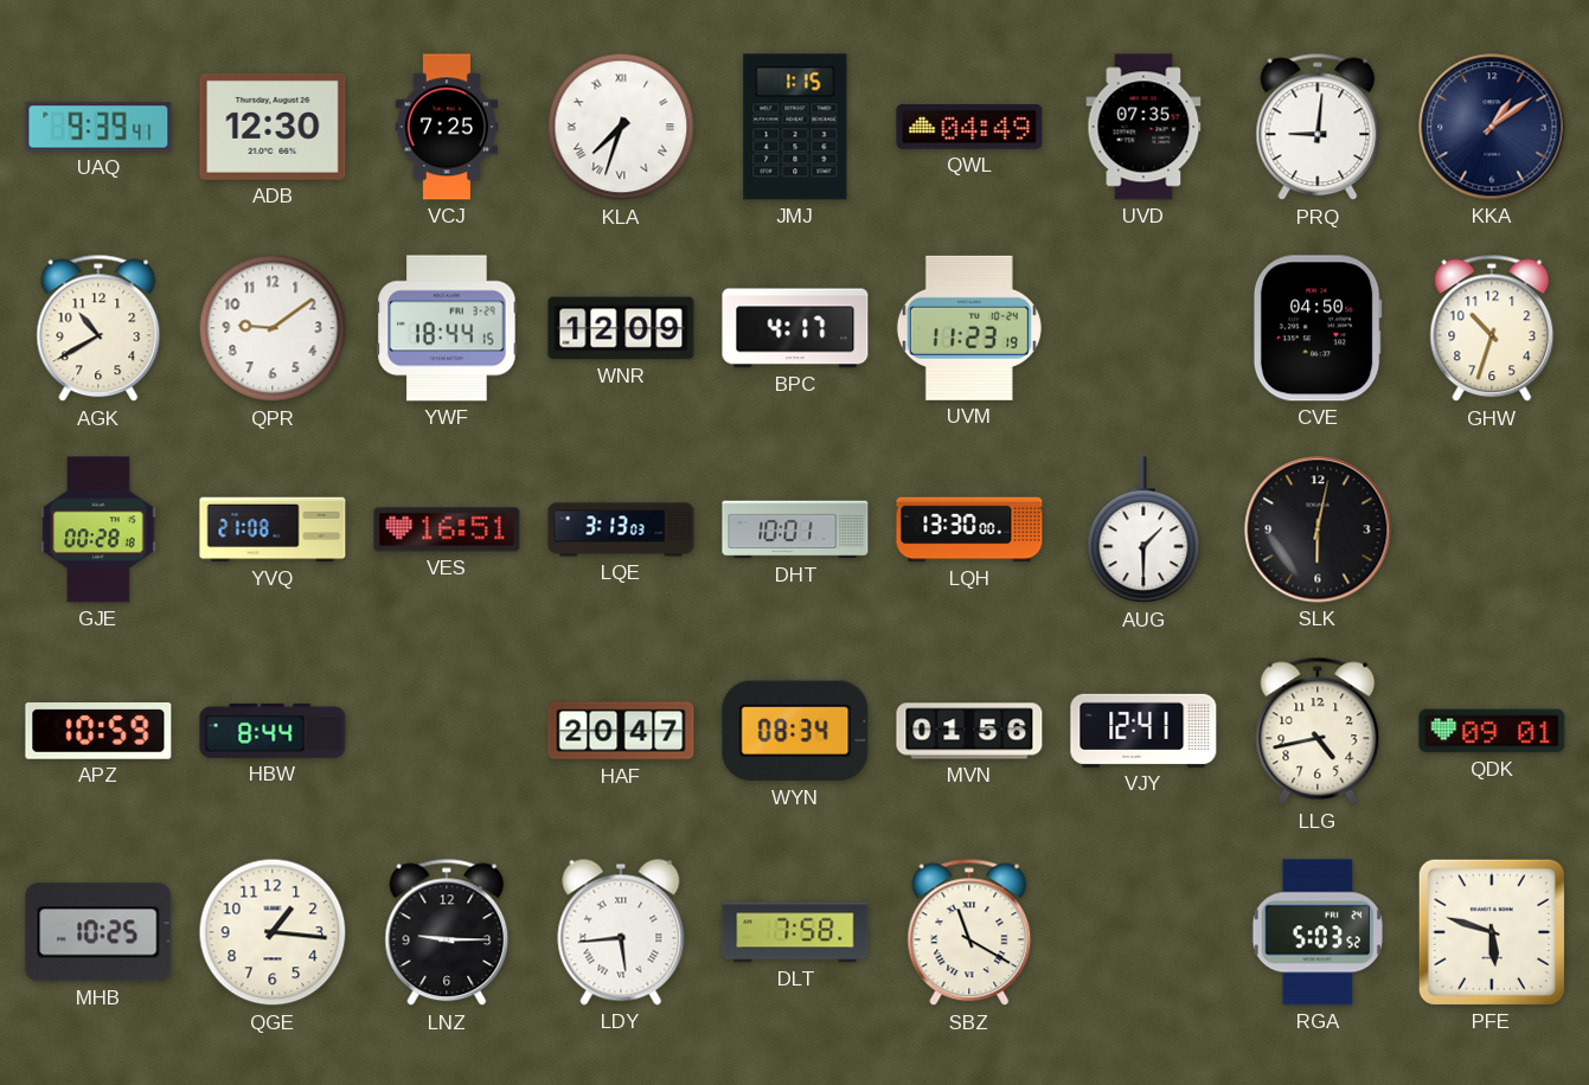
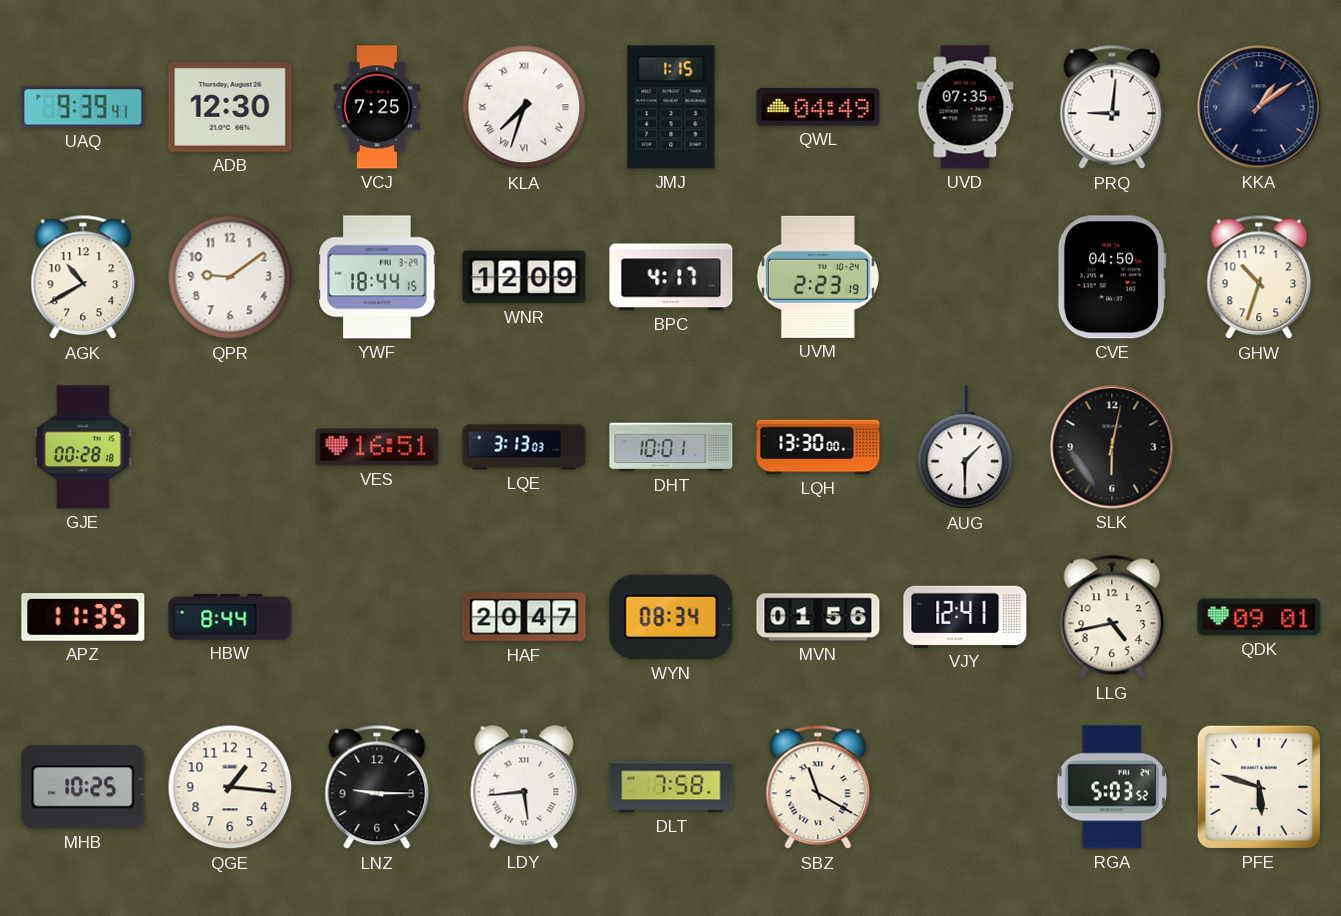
UVM: 11:23 -> 2:23
YVQ: 21:08 -> none
APZ: 10:59 -> 11:35
